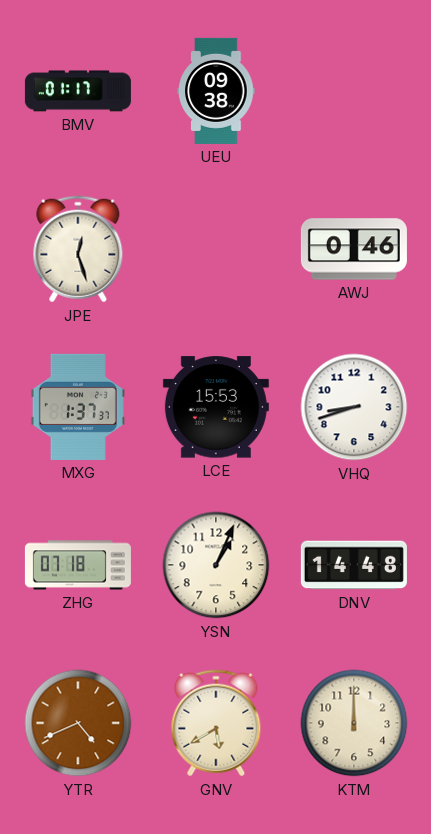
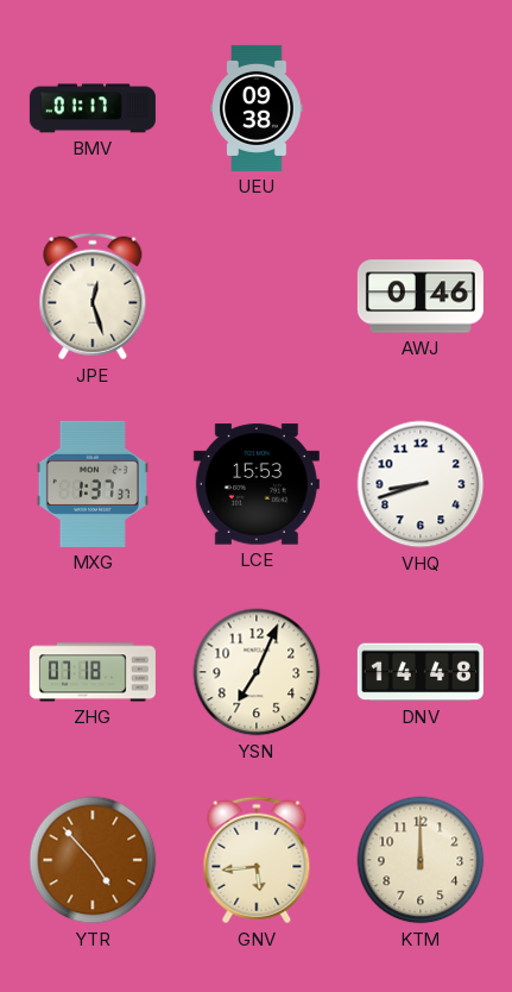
YSN: 1:04 -> 7:04
YTR: 4:41 -> 4:53
GNV: 5:40 -> 5:44
